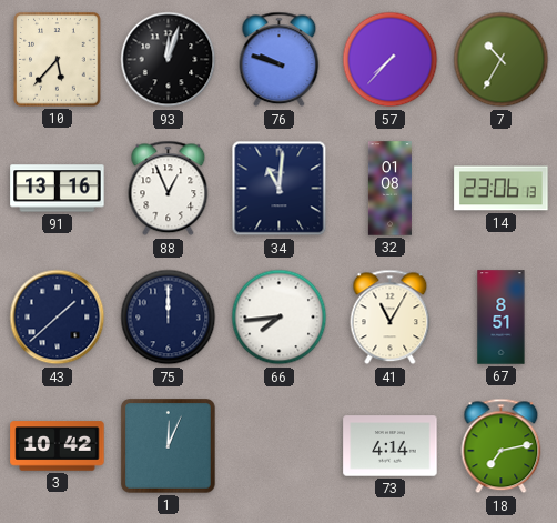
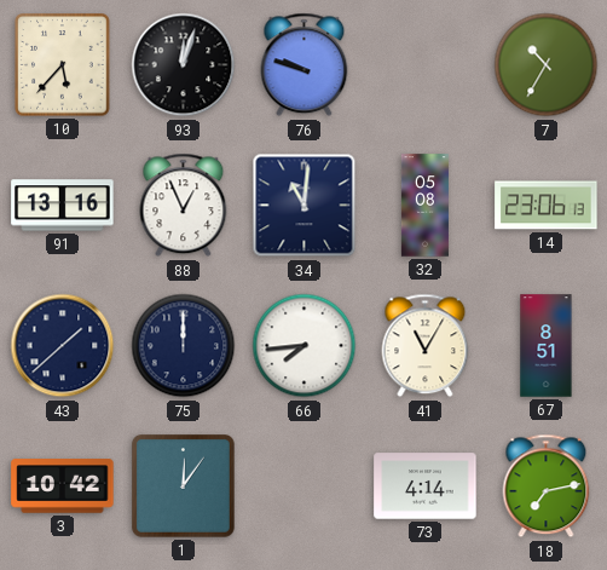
57: 7:37 -> none
32: 01:08 -> 05:08
1: 12:04 -> 12:06
